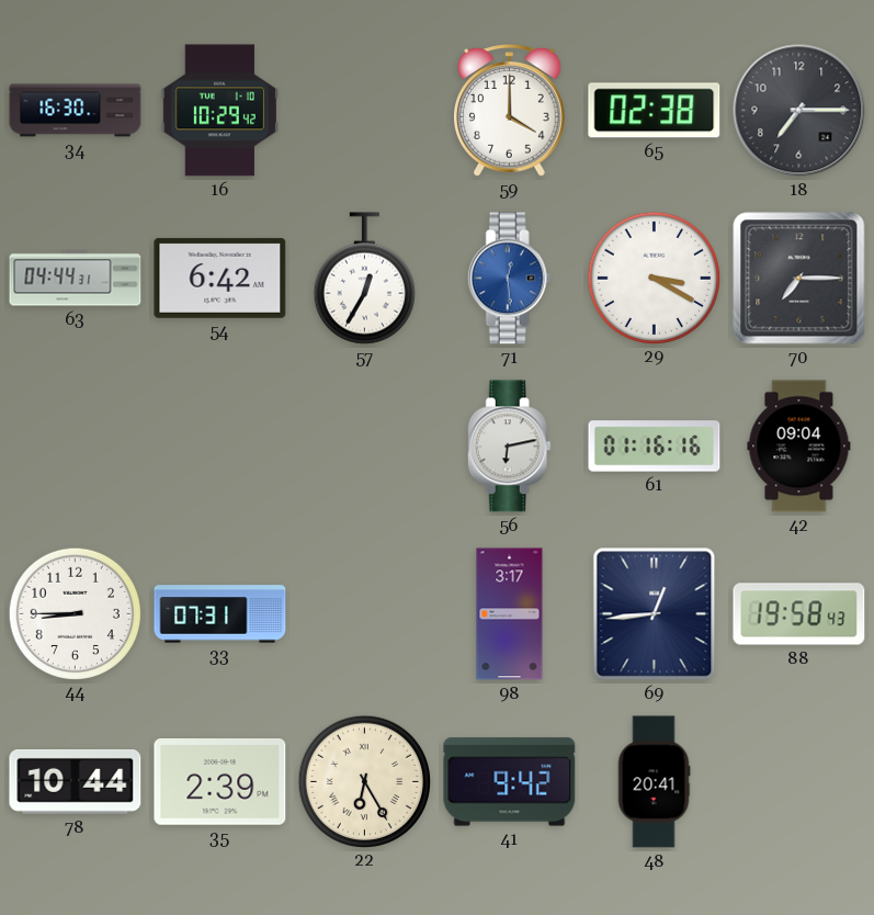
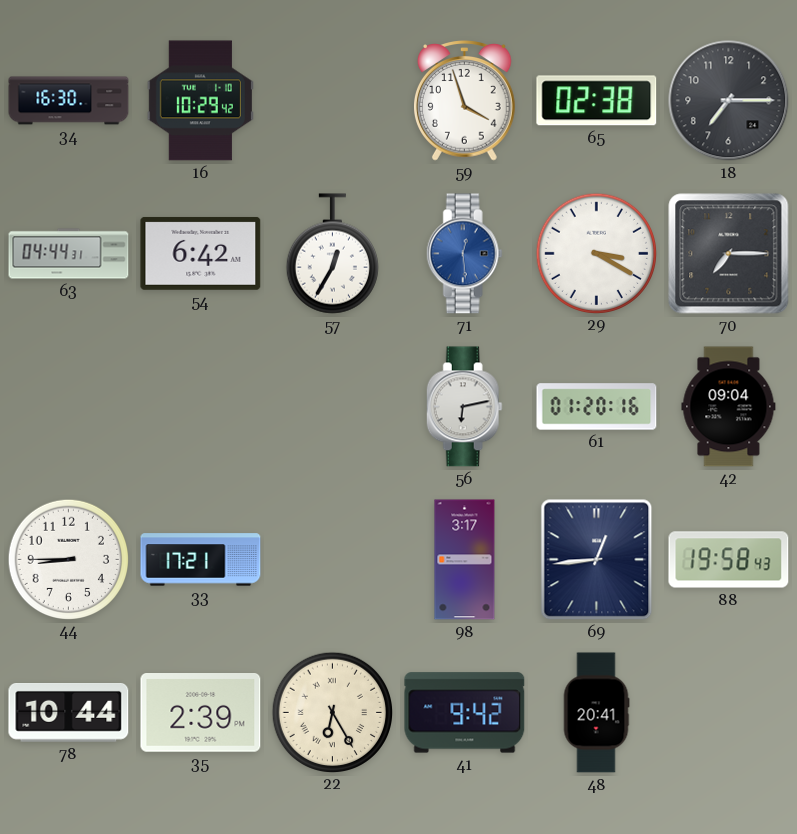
59: 4:00 -> 3:57
61: 01:16 -> 01:20
33: 07:31 -> 17:21
